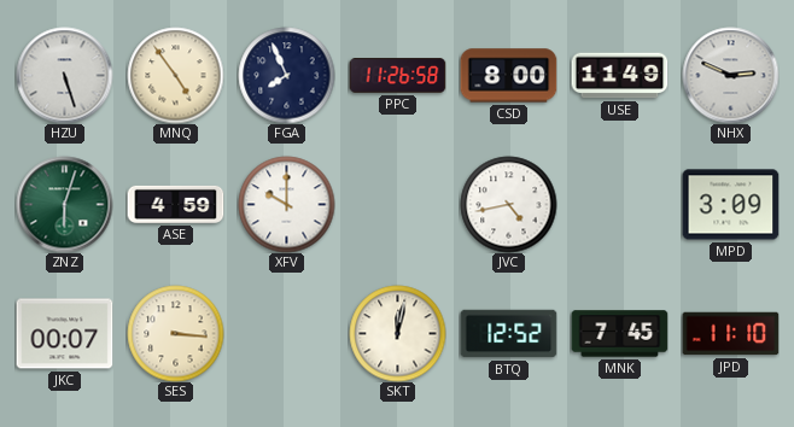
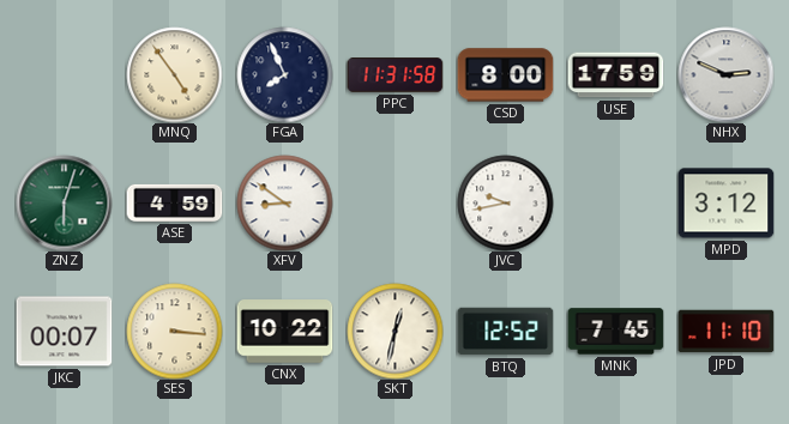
HZU: 5:27 -> none
PPC: 11:26 -> 11:31
USE: 11:49 -> 17:59
XFV: 10:00 -> 8:51
JVC: 4:43 -> 9:43
MPD: 3:09 -> 3:12
CNX: none -> 10:22
SKT: 12:02 -> 12:32
